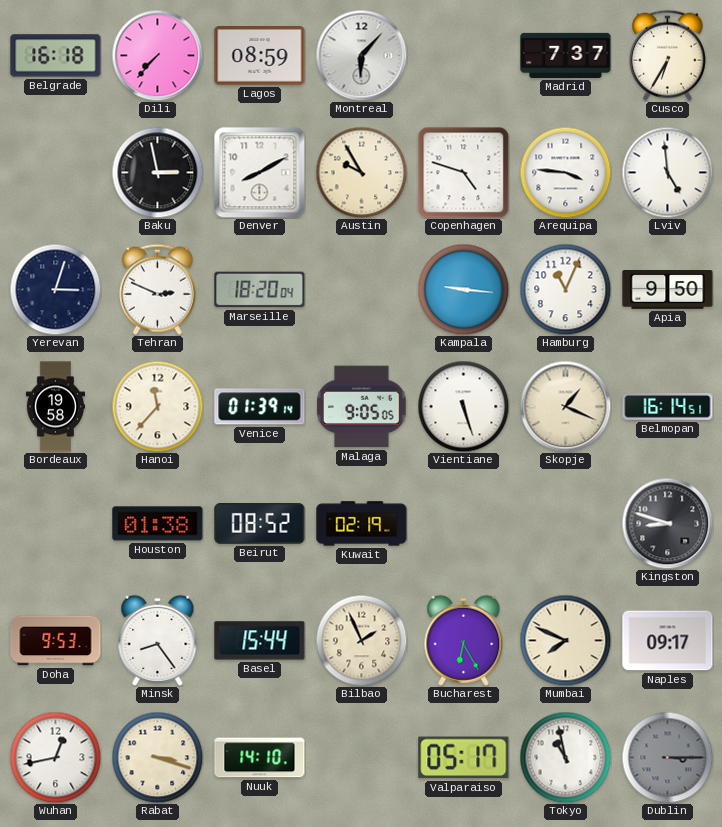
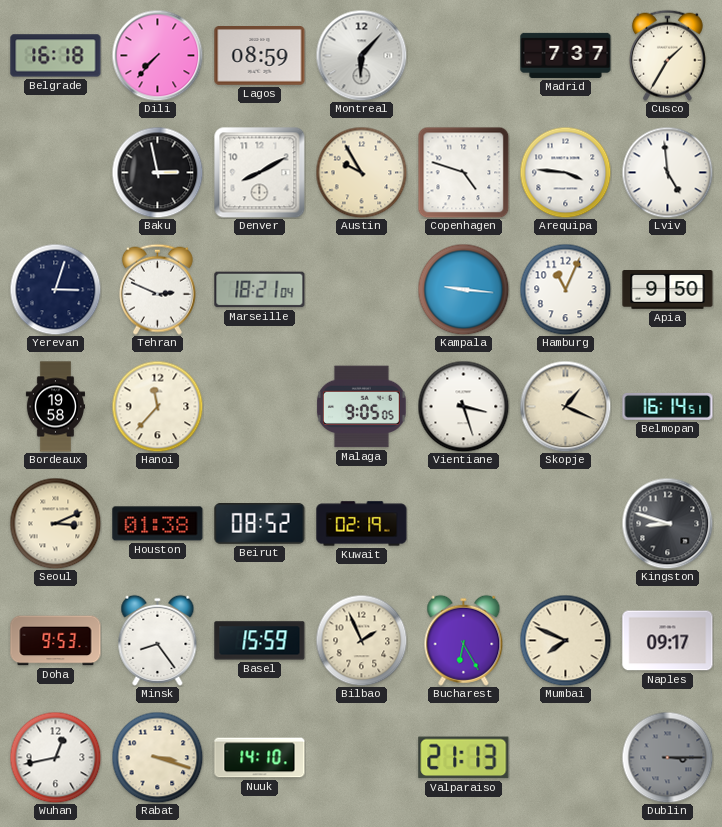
Cusco: 6:35 -> 1:35
Marseille: 18:20 -> 18:21
Venice: 01:39 -> none
Vientiane: 5:27 -> 3:27
Seoul: none -> 3:11
Basel: 15:44 -> 15:59
Valparaiso: 05:17 -> 21:13
Tokyo: 10:58 -> none
